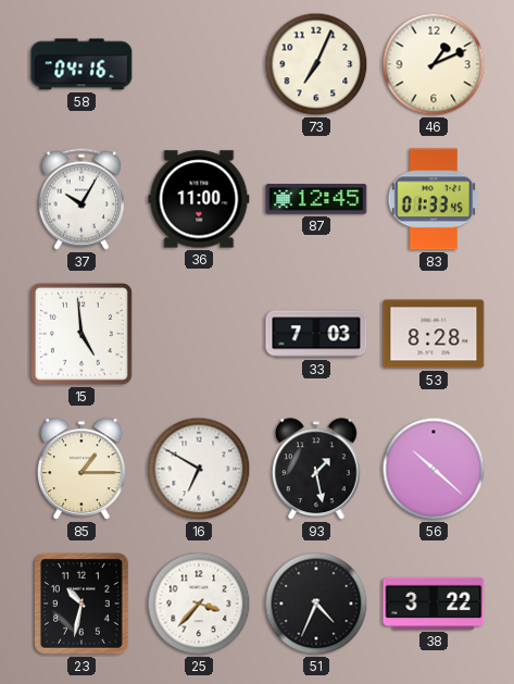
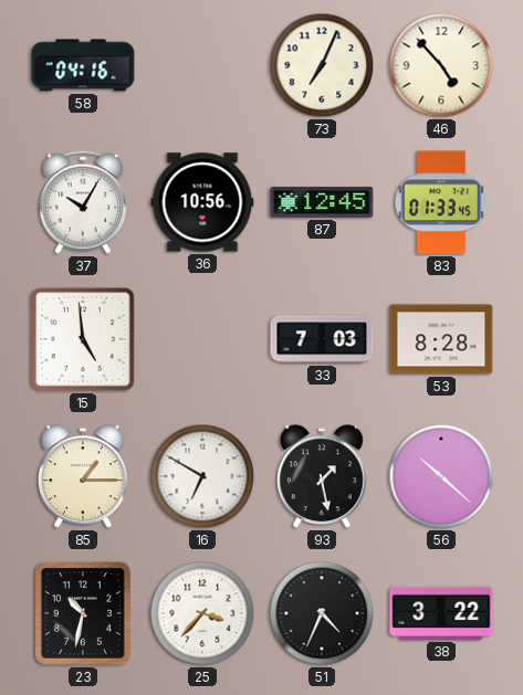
46: 1:11 -> 4:53
36: 11:00 -> 10:56
